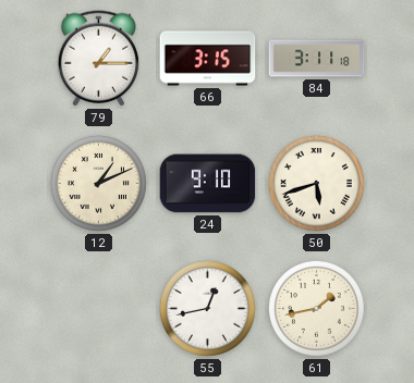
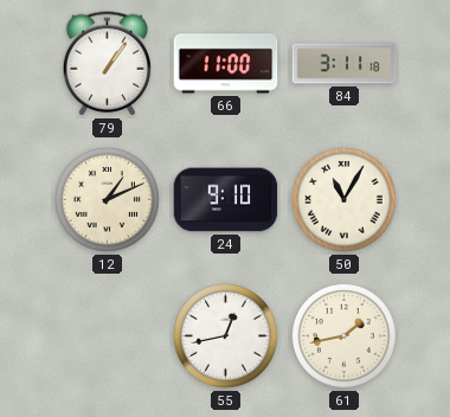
79: 1:15 -> 1:06
66: 3:15 -> 11:00
50: 5:42 -> 11:05
